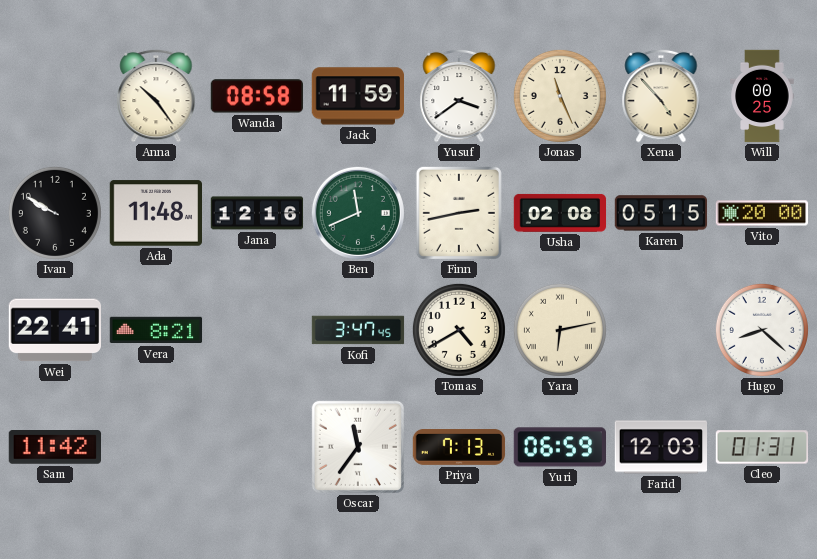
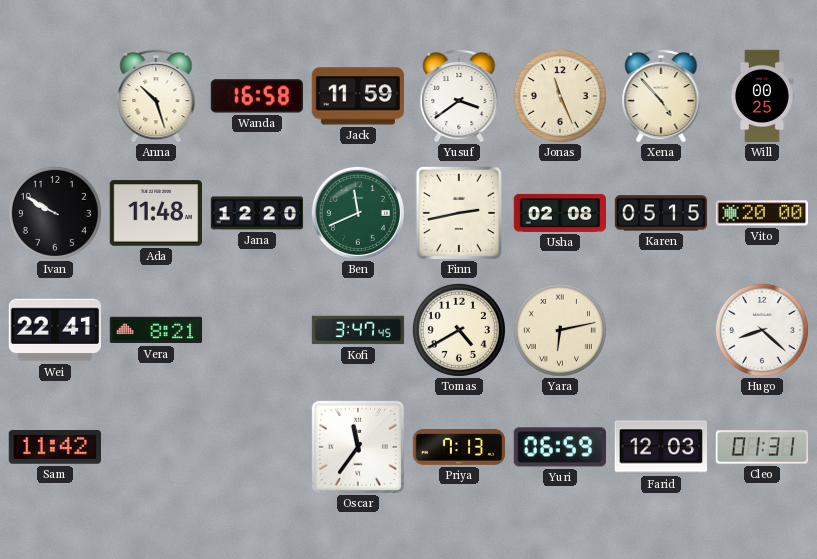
Anna: 10:24 -> 10:27
Wanda: 08:58 -> 16:58
Jana: 12:16 -> 12:20
